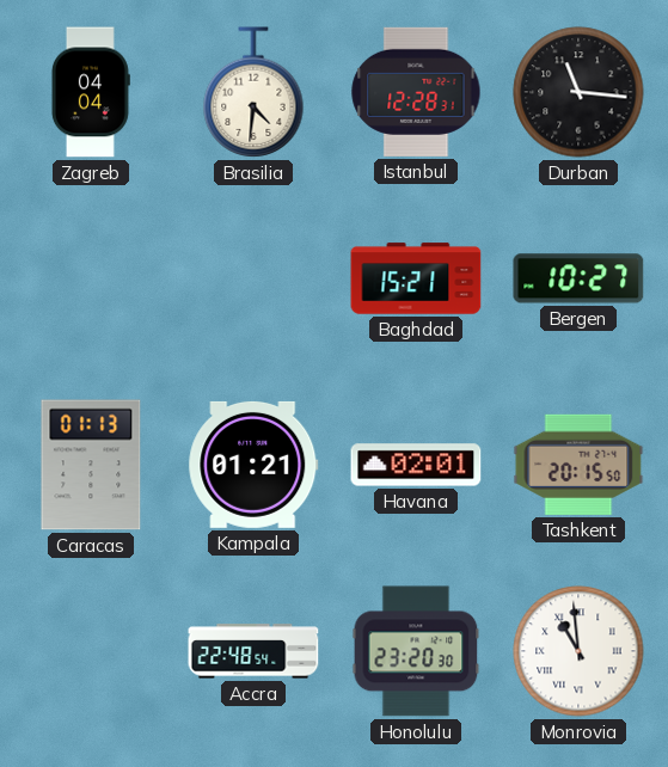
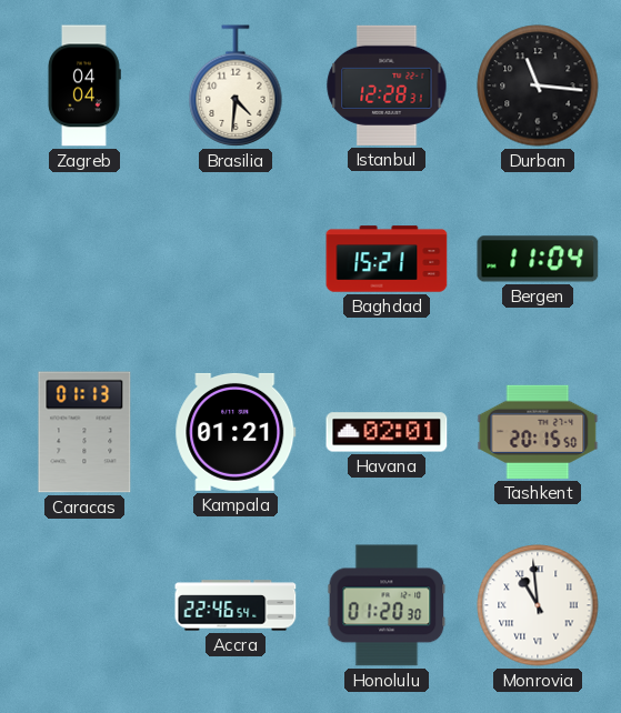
Bergen: 10:27 -> 11:04
Accra: 22:48 -> 22:46
Honolulu: 23:20 -> 01:20
